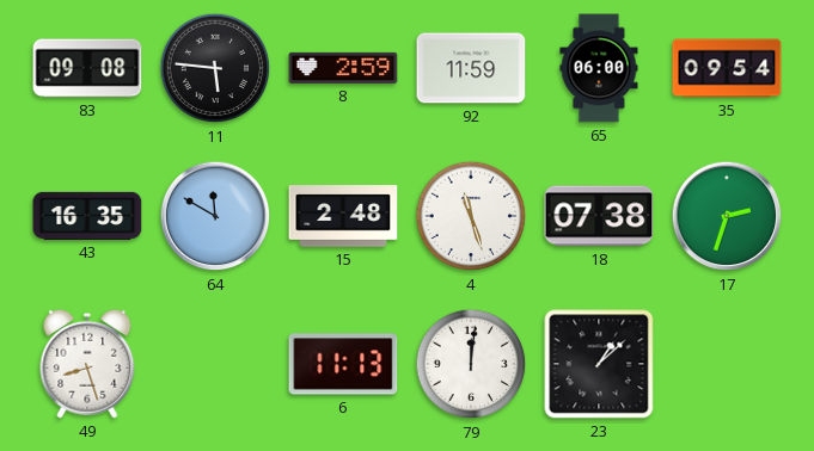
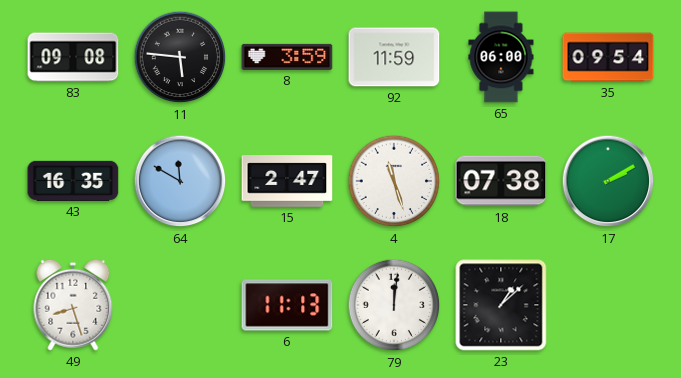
8: 2:59 -> 3:59
15: 2:48 -> 2:47
17: 2:33 -> 2:10
